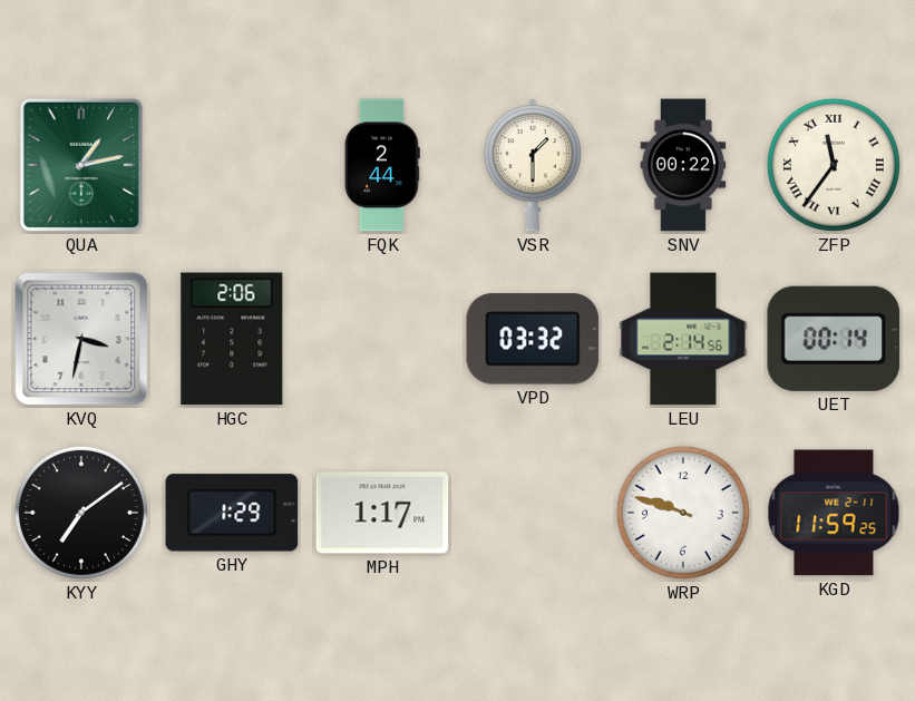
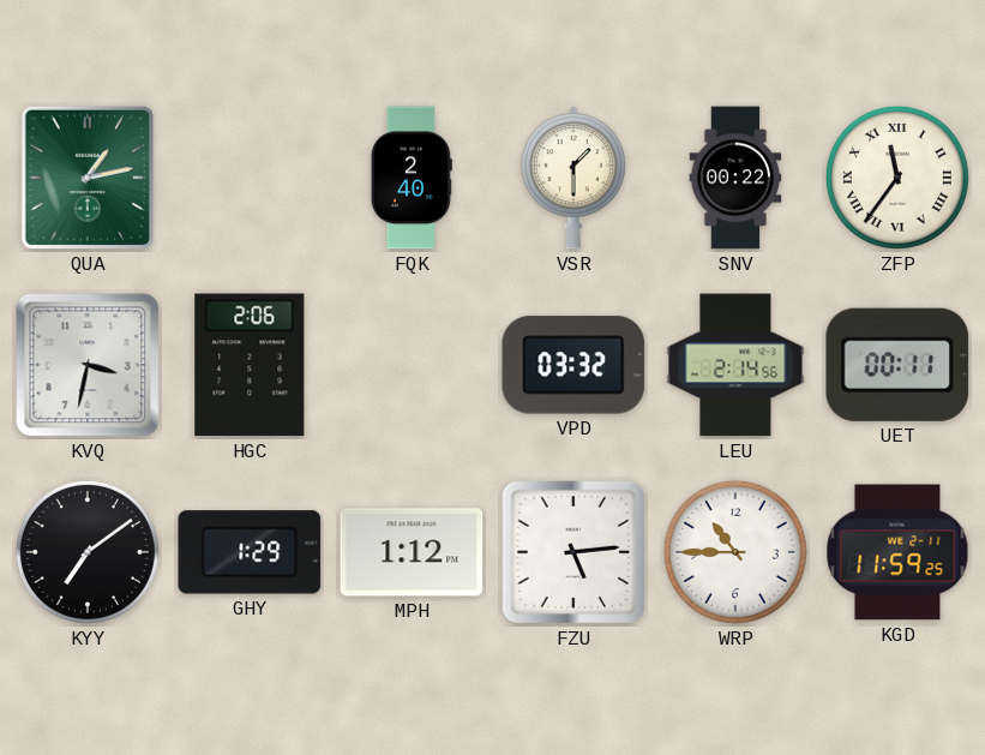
FQK: 2:44 -> 2:40
UET: 00:14 -> 00:11
MPH: 1:17 -> 1:12
FZU: none -> 5:14
WRP: 9:48 -> 10:45
